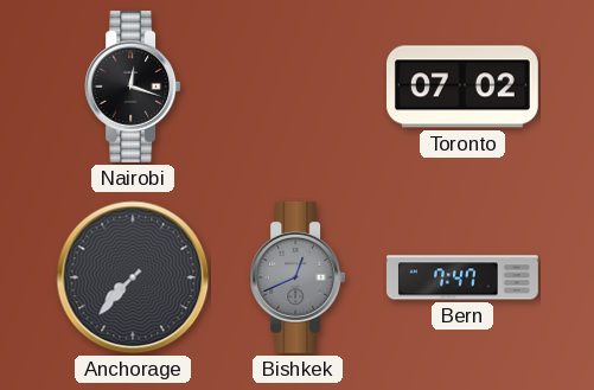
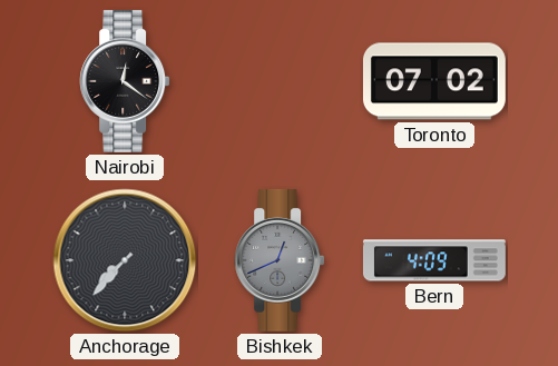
Nairobi: 12:18 -> 12:21
Bern: 7:47 -> 4:09
